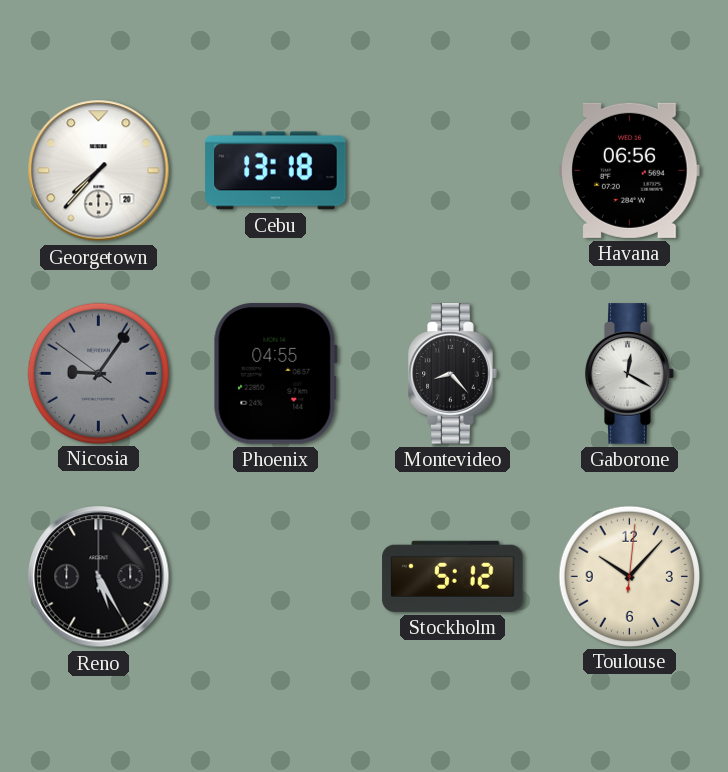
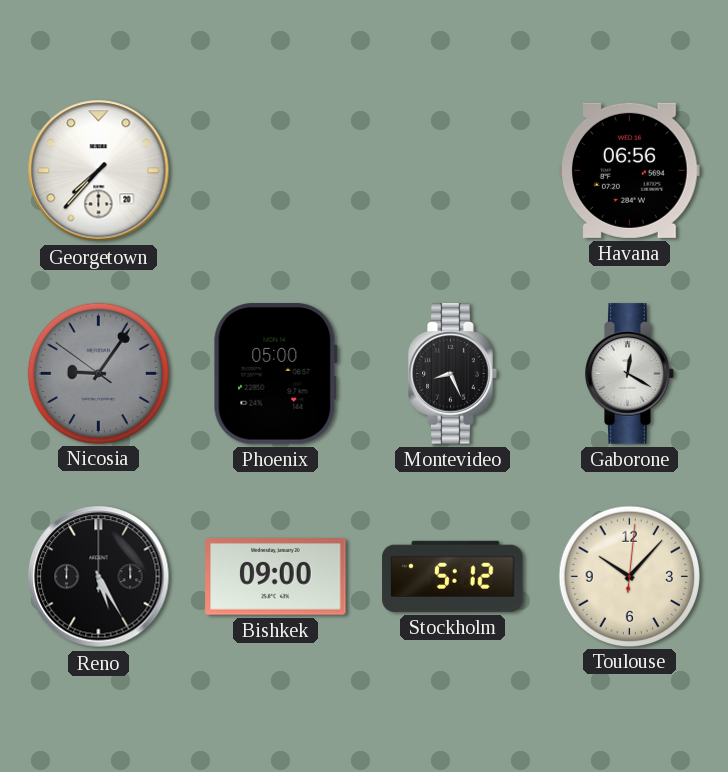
Cebu: 13:18 -> none
Phoenix: 04:55 -> 05:00
Montevideo: 8:23 -> 8:26
Bishkek: none -> 09:00
